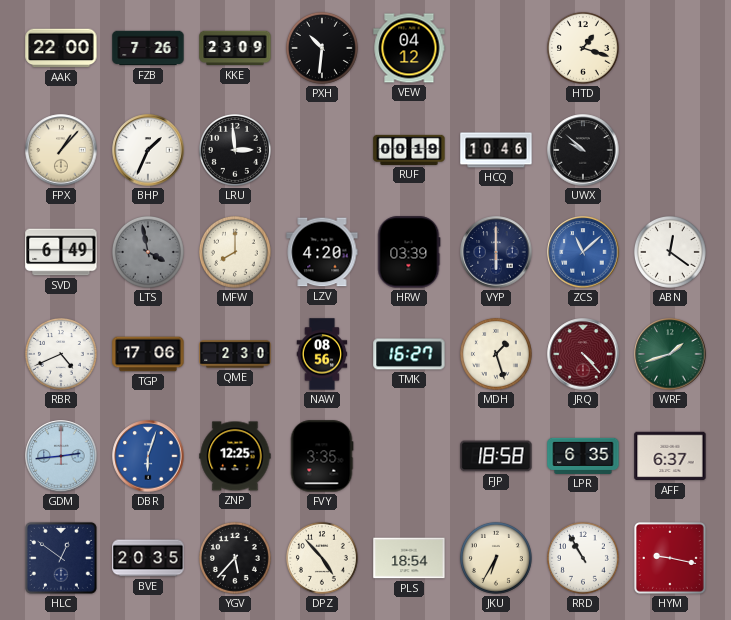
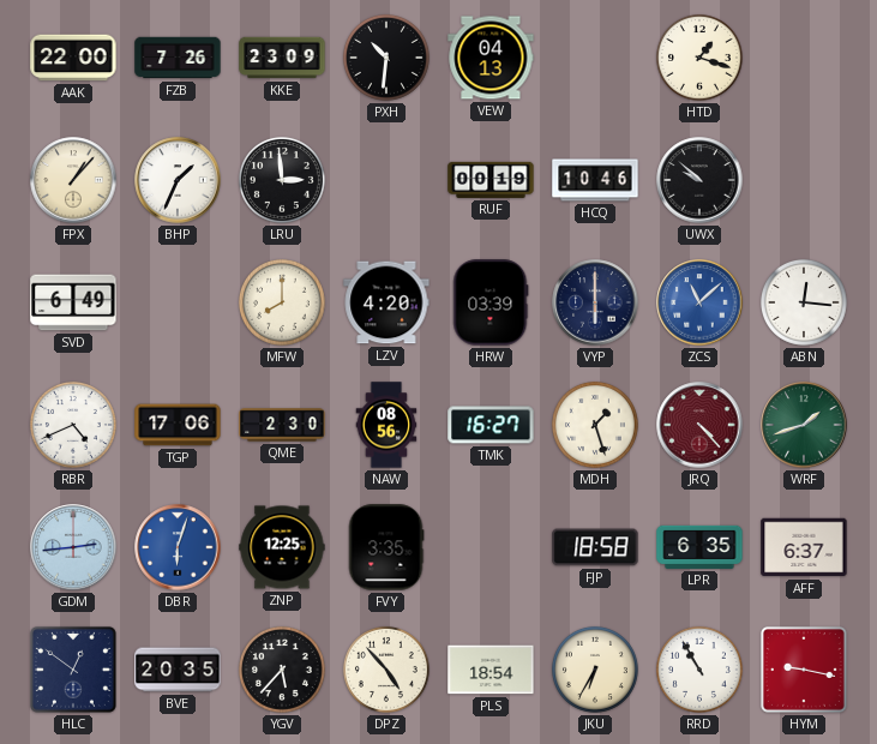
VEW: 04:12 -> 04:13
LTS: 3:58 -> none
ABN: 12:21 -> 12:16
